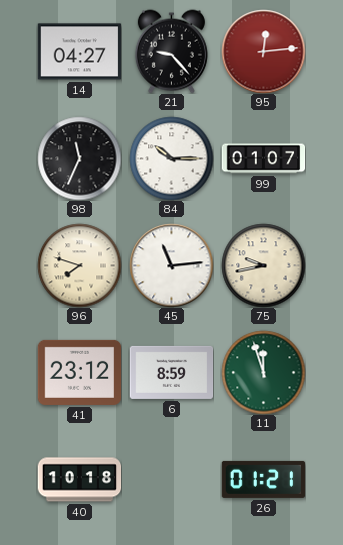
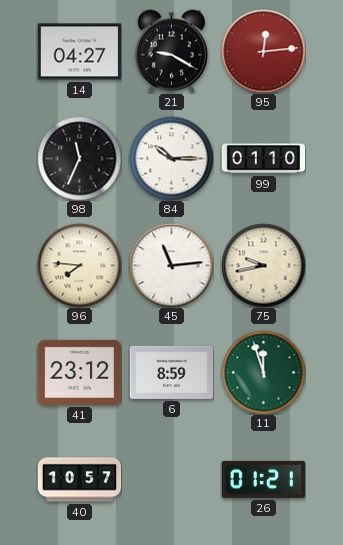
21: 9:23 -> 9:20
99: 01:07 -> 01:10
96: 7:48 -> 7:46
40: 10:18 -> 10:57
